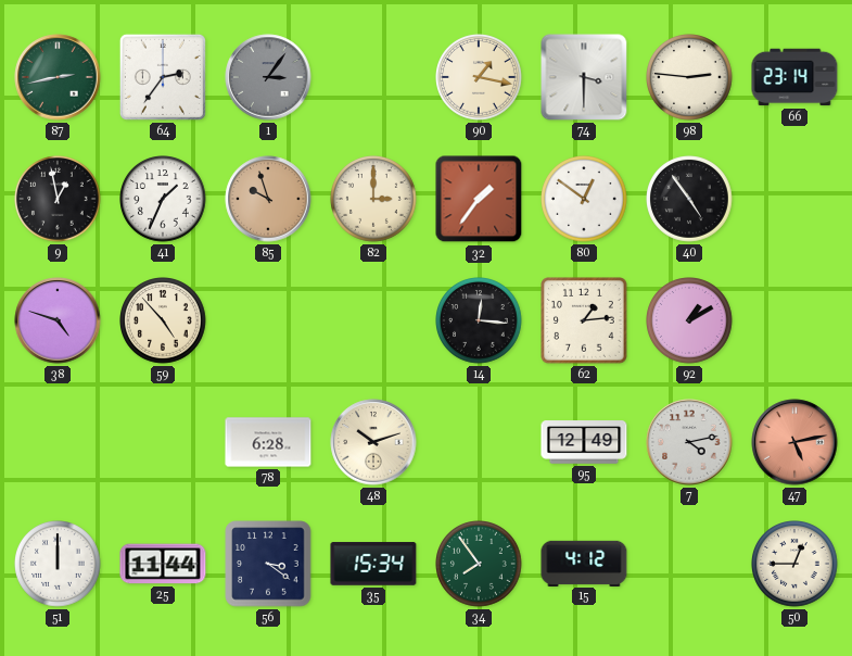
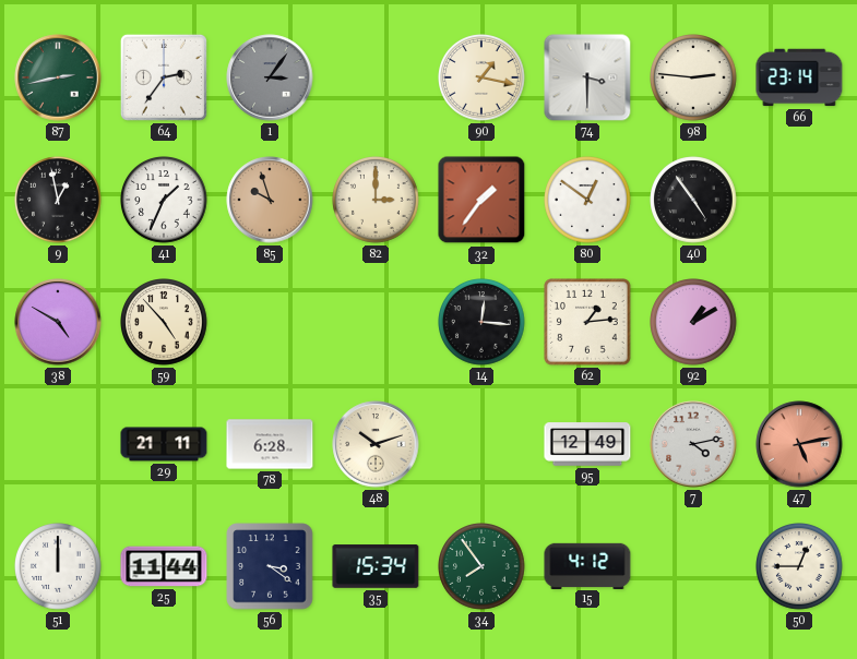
38: 4:48 -> 4:50
29: none -> 21:11
